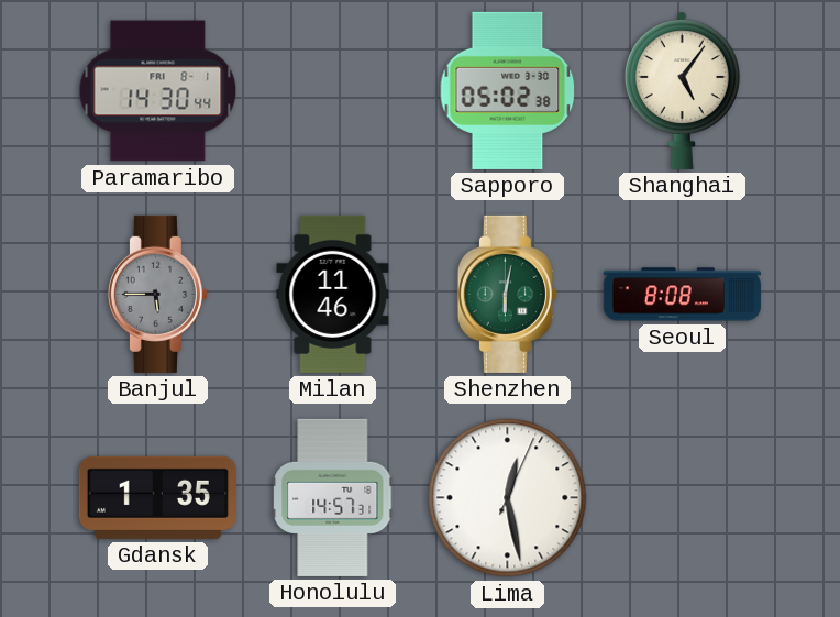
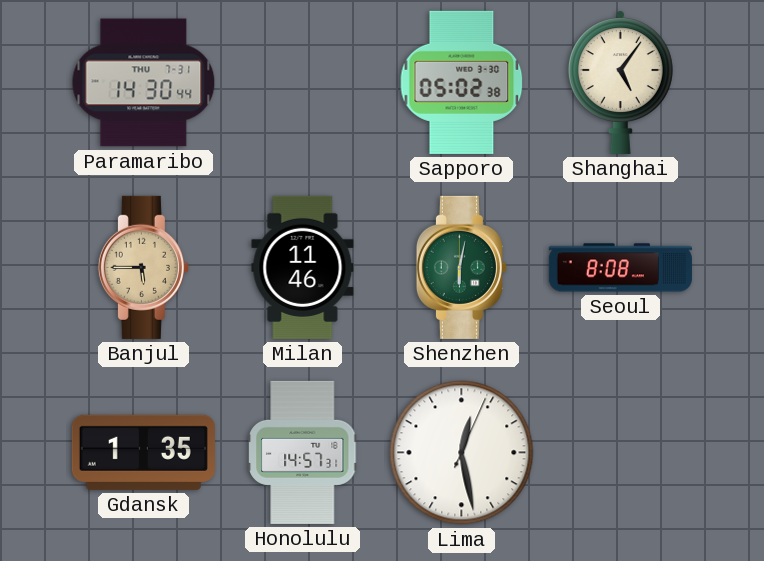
Paramaribo date: FRI 8-1 -> THU 7-31
Banjul dial: grey -> champagne
